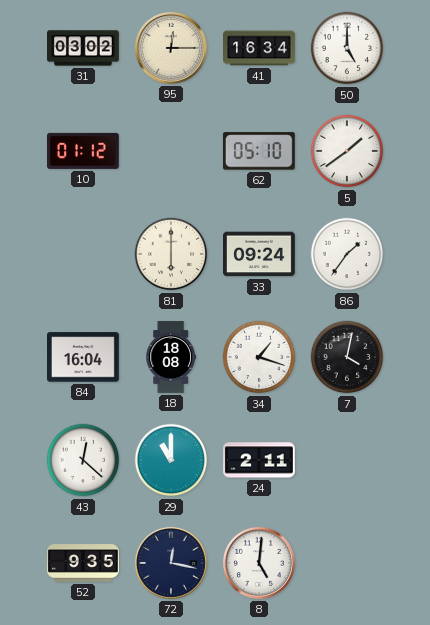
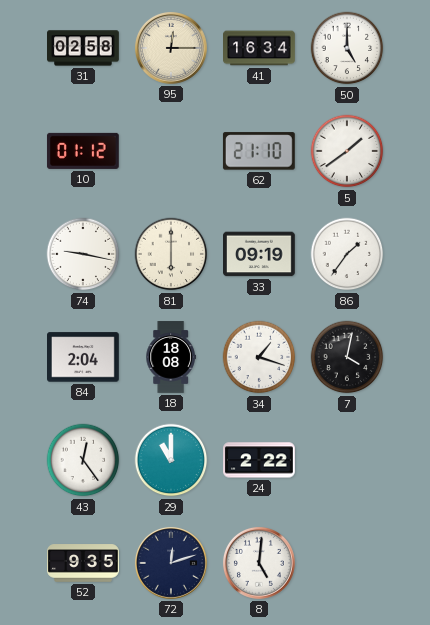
31: 03:02 -> 02:58
62: 05:10 -> 21:10
74: none -> 9:17
33: 09:24 -> 09:19
84: 16:04 -> 2:04
43: 12:22 -> 12:24
24: 2:11 -> 2:22
72: 12:17 -> 12:12
